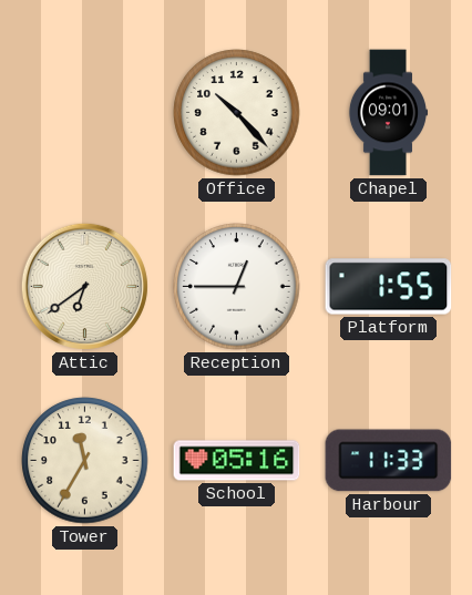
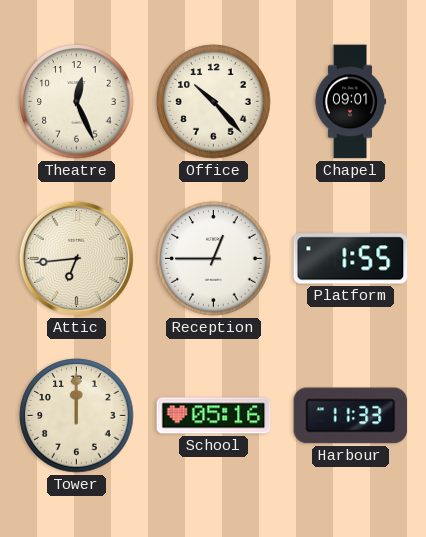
Theatre: none -> 12:26
Attic: 6:39 -> 6:44
Tower: 11:35 -> 12:00
